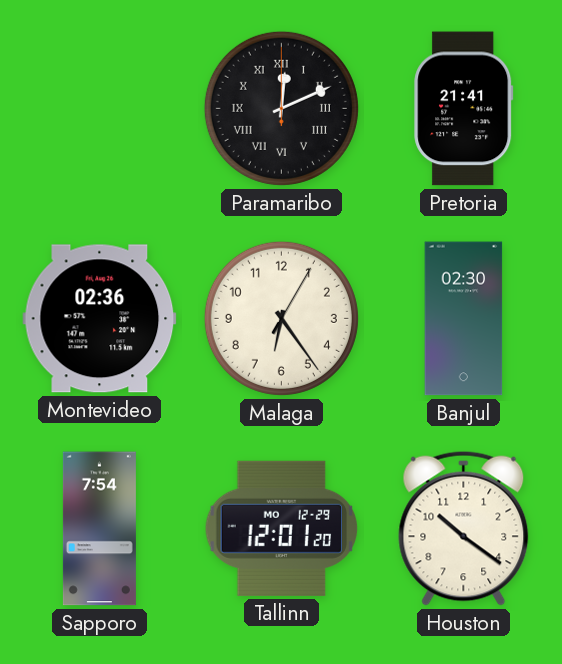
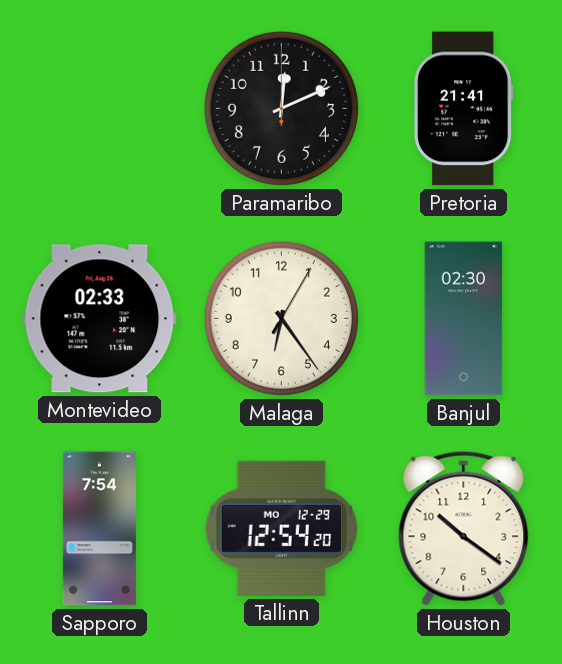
Paramaribo numerals: Roman -> Arabic
Montevideo: 02:36 -> 02:33
Tallinn: 12:01 -> 12:54
